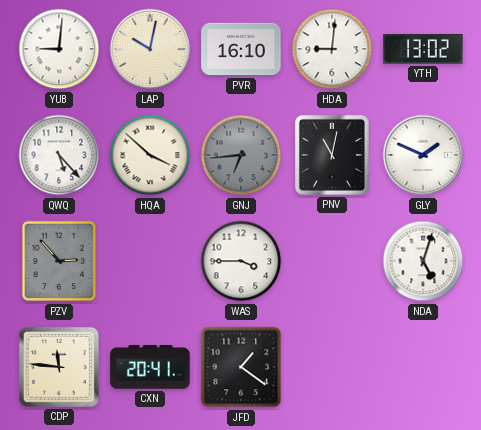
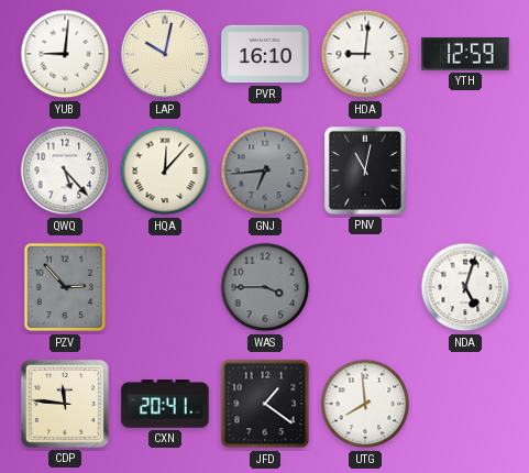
YTH: 13:02 -> 12:59
HQA: 3:52 -> 12:07
GLY: 1:49 -> none
WAS dial: white -> grey
UTG: none -> 7:59
